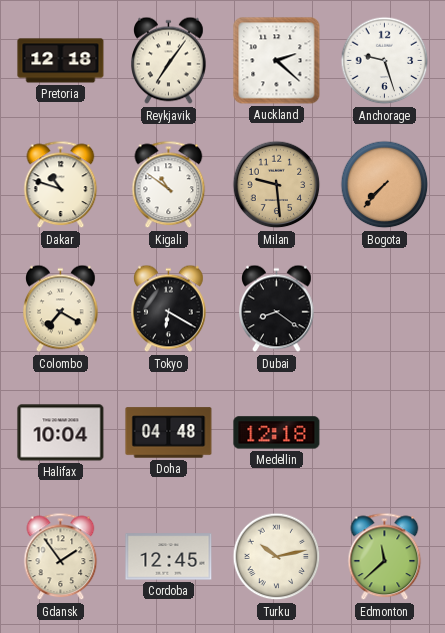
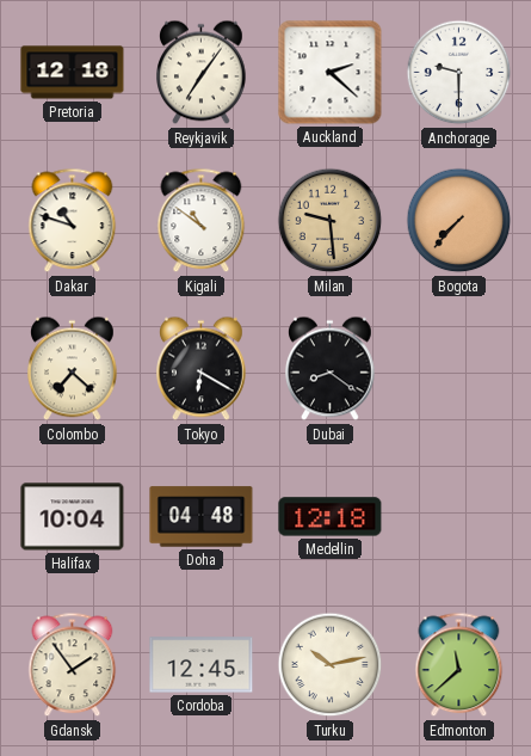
Anchorage: 9:27 -> 9:30
Colombo: 7:20 -> 7:22
